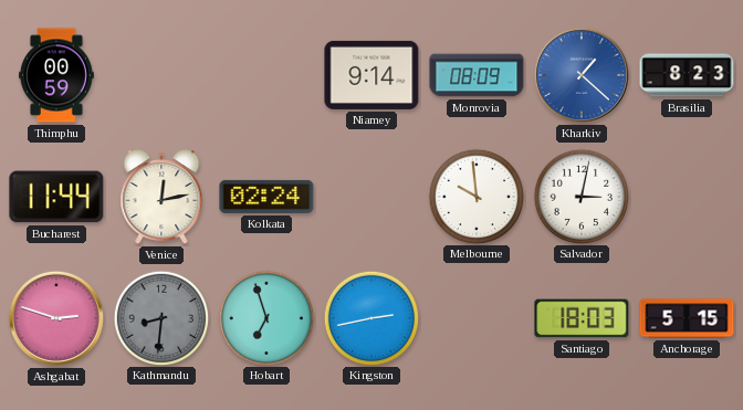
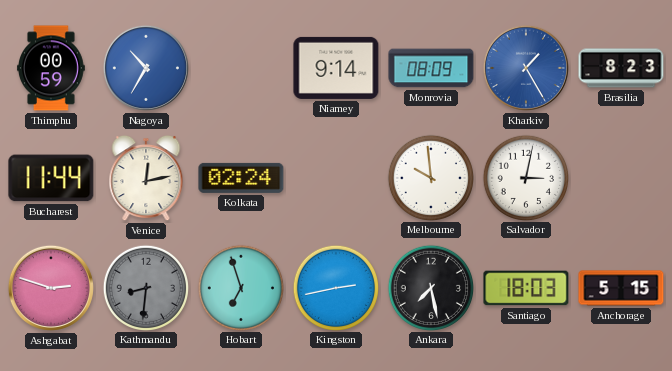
Nagoya: none -> 10:35
Kharkiv: 1:22 -> 1:25
Ankara: none -> 7:28
